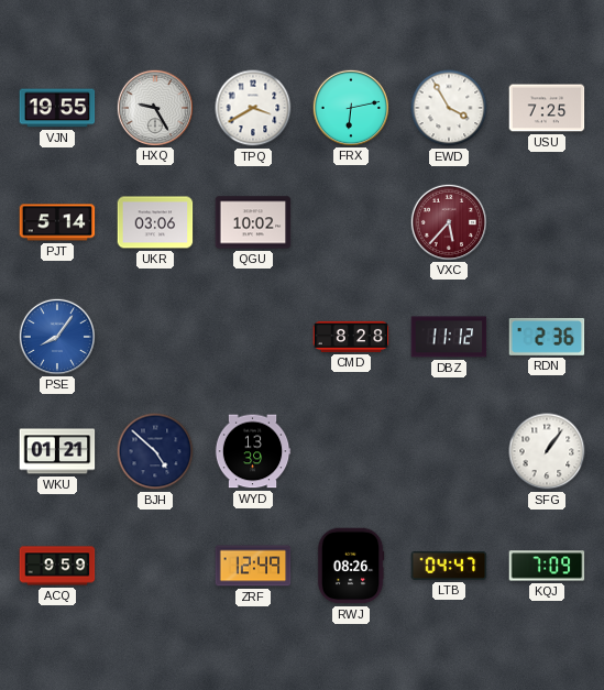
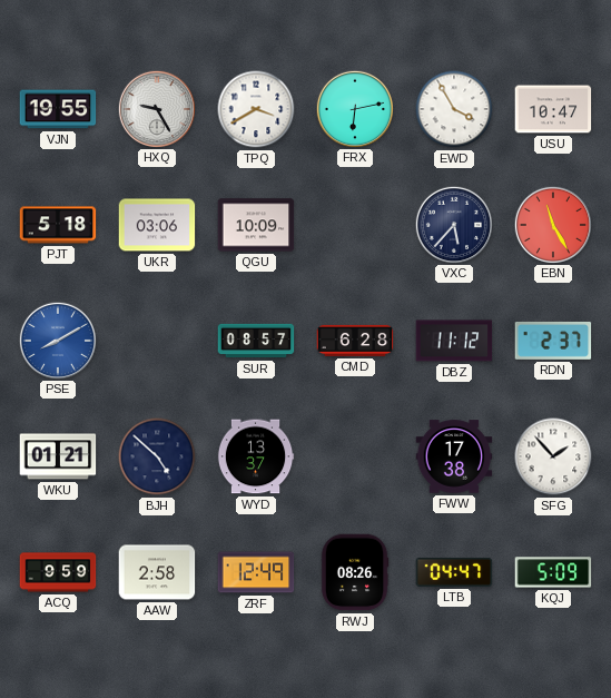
USU: 7:25 -> 10:47
PJT: 5:14 -> 5:18
QGU: 10:02 -> 10:09
VXC dial: burgundy -> navy
EBN: none -> 11:25
PSE: 8:06 -> 8:10
SUR: none -> 08:57
CMD: 8:28 -> 6:28
RDN: 2:36 -> 2:37
WYD: 13:39 -> 13:37
FWW: none -> 17:38
SFG: 1:06 -> 1:53
AAW: none -> 2:58
KQJ: 7:09 -> 5:09
